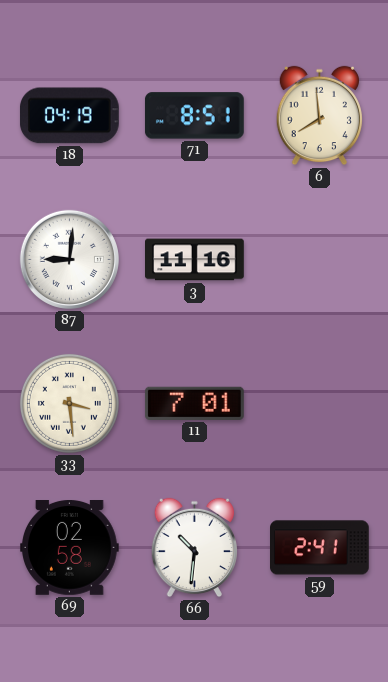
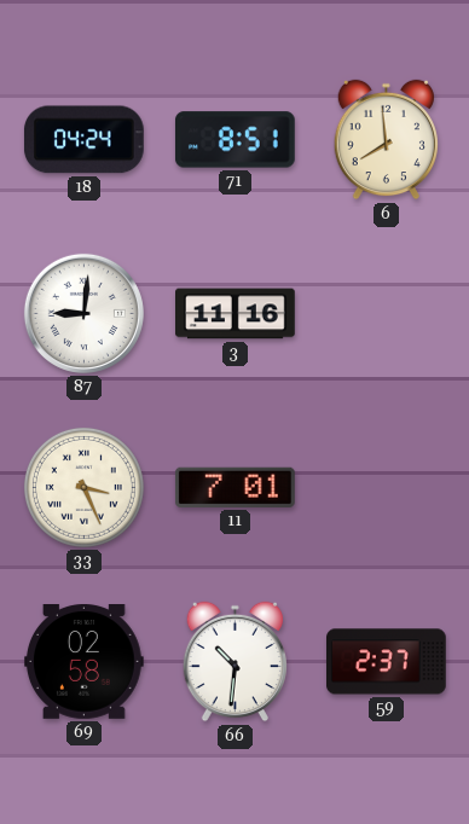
18: 04:19 -> 04:24
33: 3:29 -> 3:26
59: 2:41 -> 2:37
